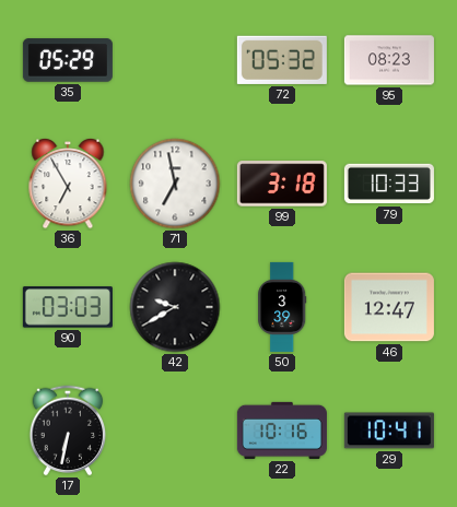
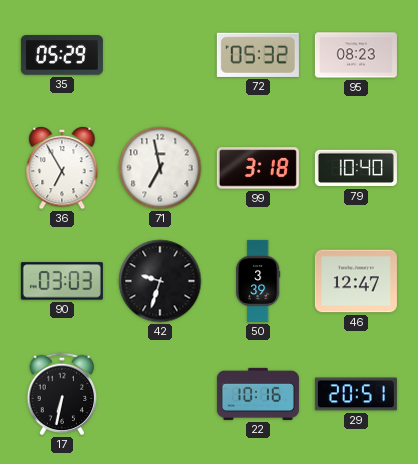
79: 10:33 -> 10:40
42: 9:40 -> 9:33
29: 10:41 -> 20:51
